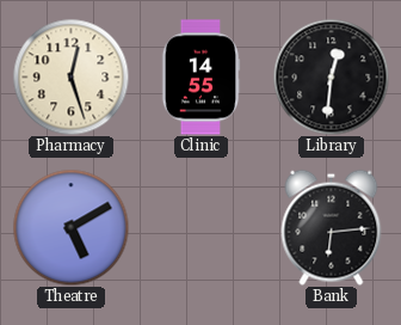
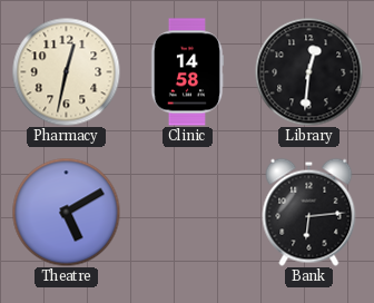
Pharmacy: 12:27 -> 12:32
Clinic: 14:55 -> 14:58
